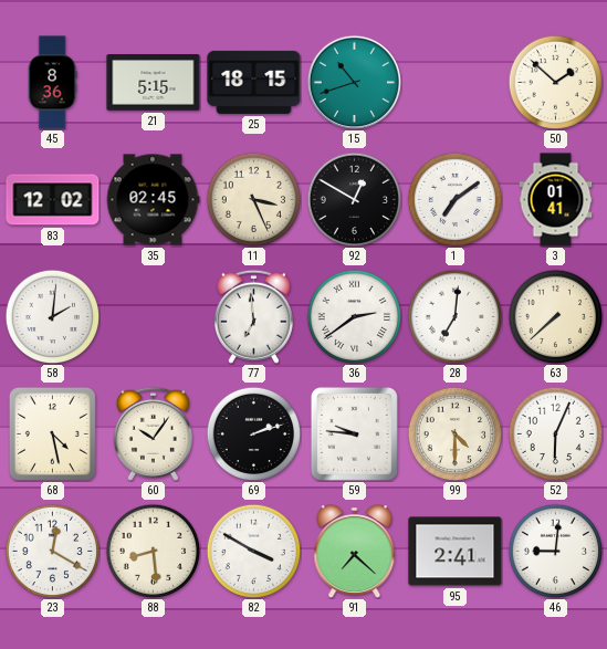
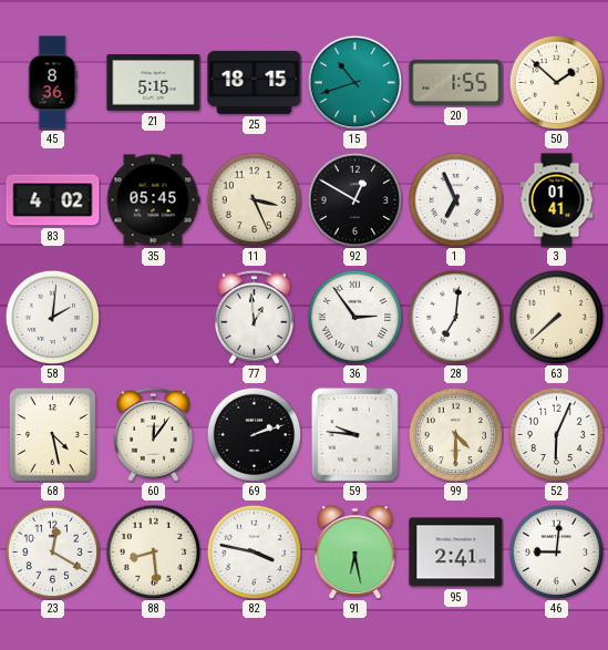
20: none -> 1:55
83: 12:02 -> 4:02
35: 02:45 -> 05:45
1: 7:09 -> 6:56
77: 6:59 -> 12:59
36: 2:39 -> 2:54
60: 10:06 -> 12:06
82: 3:50 -> 3:47
91: 7:22 -> 6:28
